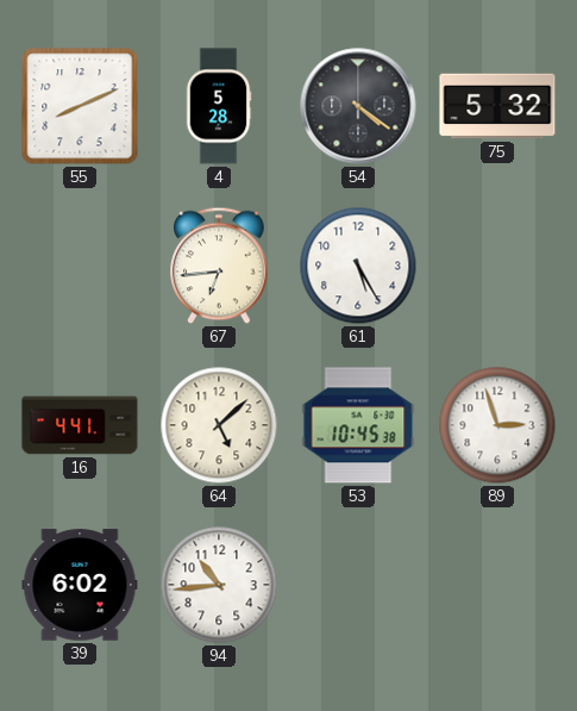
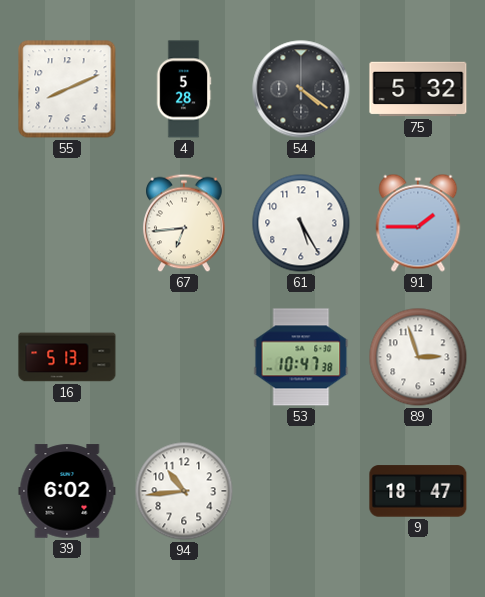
91: none -> 1:45
16: 4:41 -> 5:13
64: 5:08 -> none
53: 10:45 -> 10:47
9: none -> 18:47
